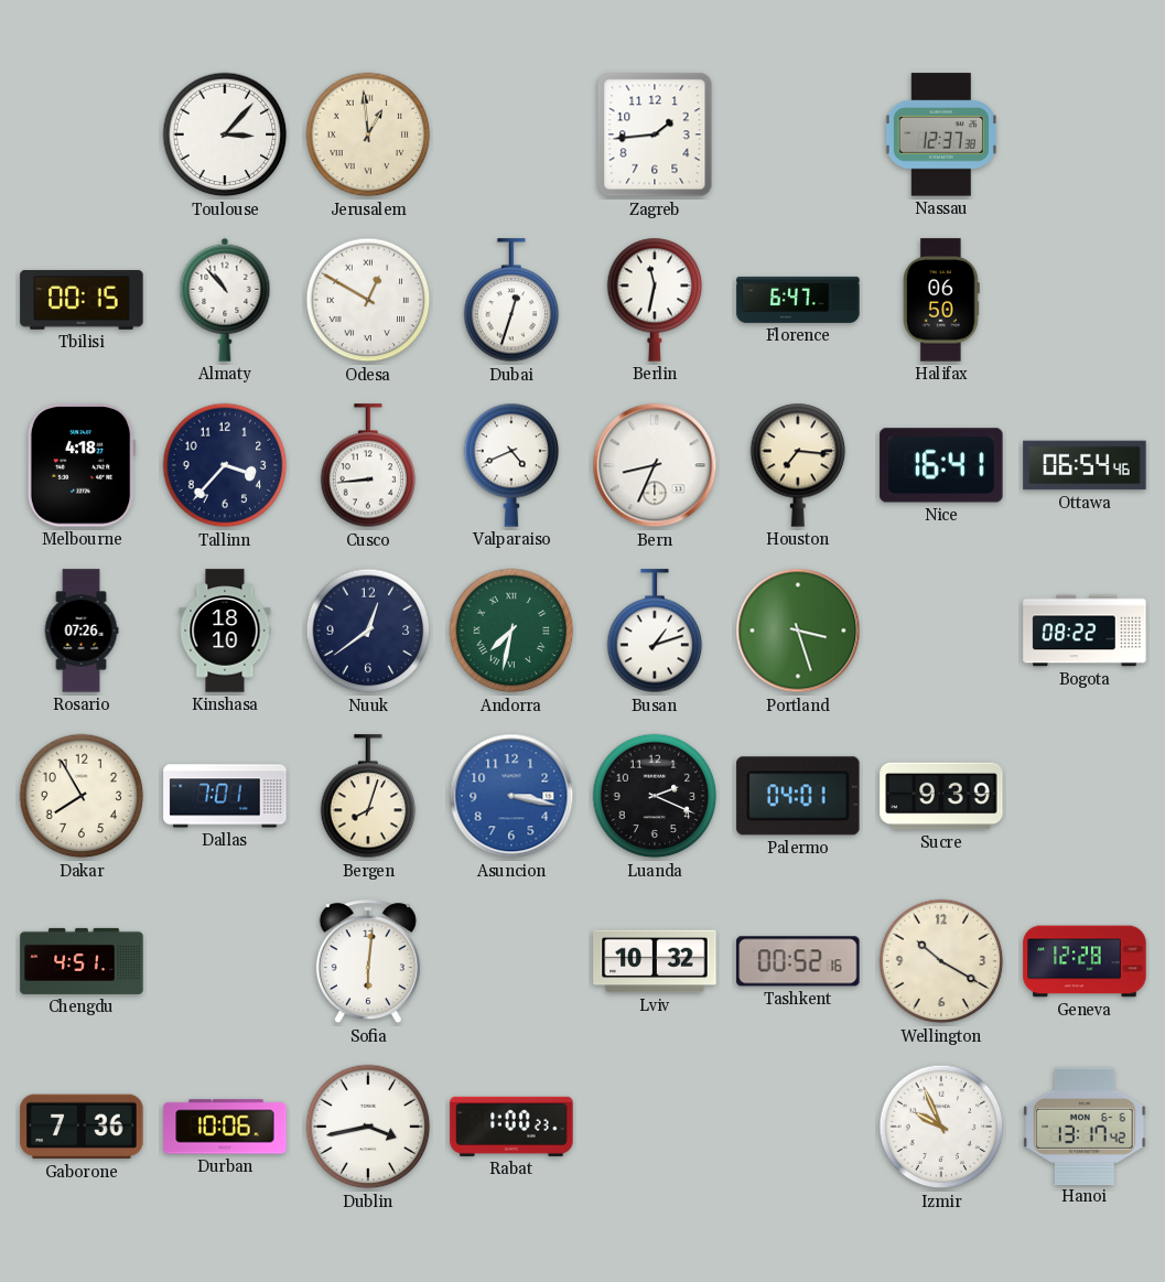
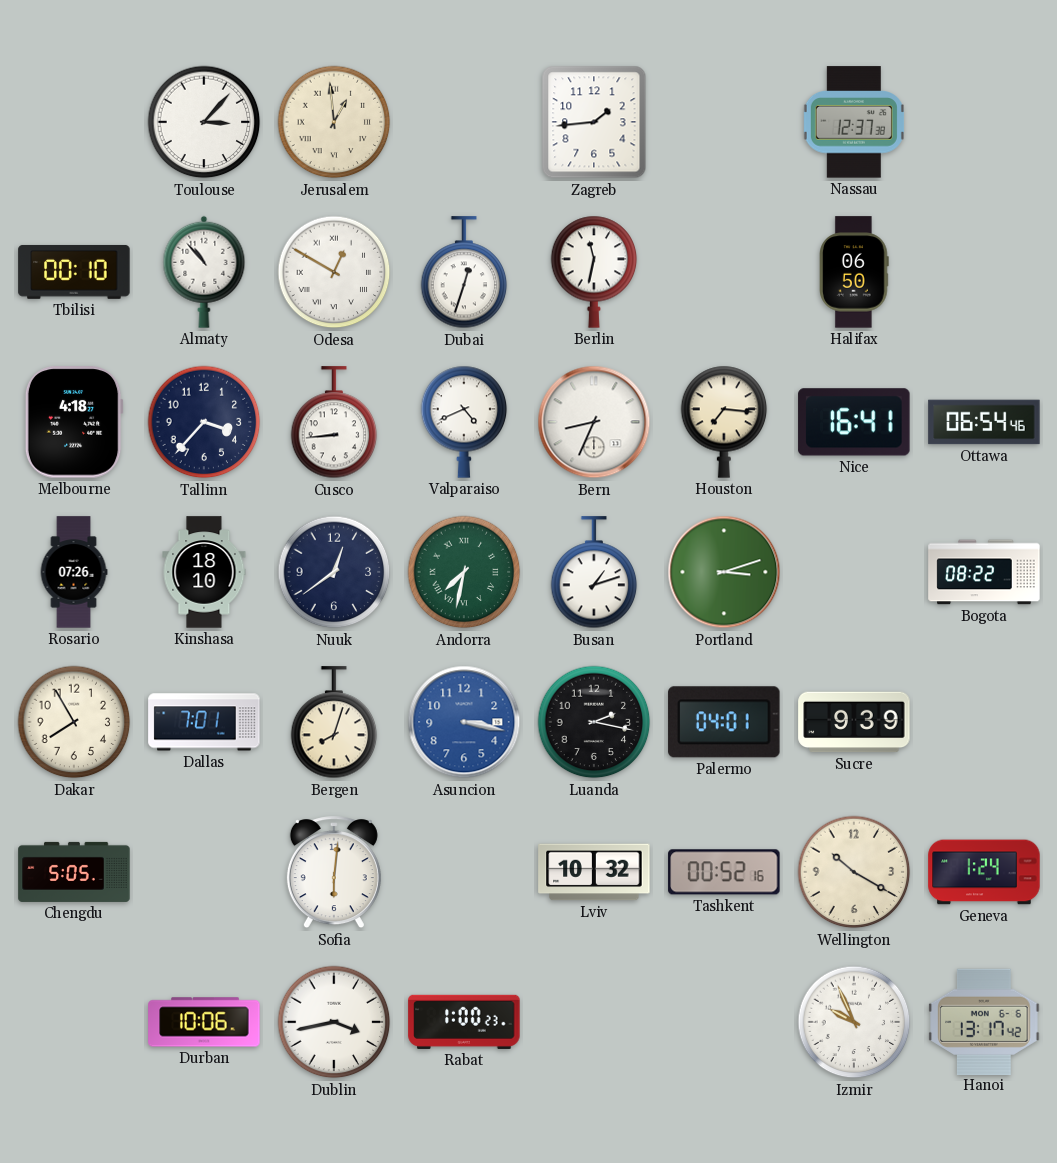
Tbilisi: 00:15 -> 00:10
Florence: 6:47 -> none
Portland: 3:27 -> 3:12
Luanda: 2:19 -> 2:17
Chengdu: 4:51 -> 5:05
Geneva: 12:28 -> 1:24
Gaborone: 7:36 -> none
